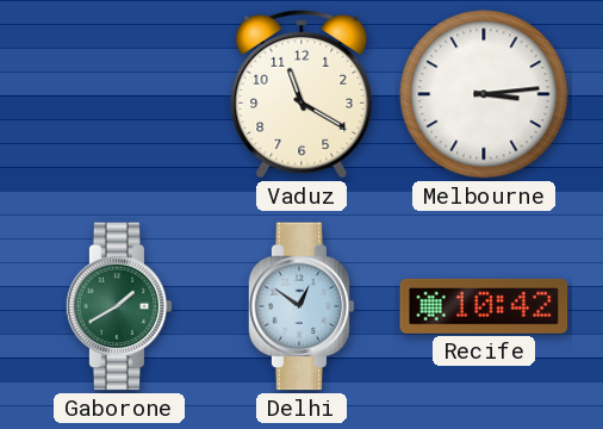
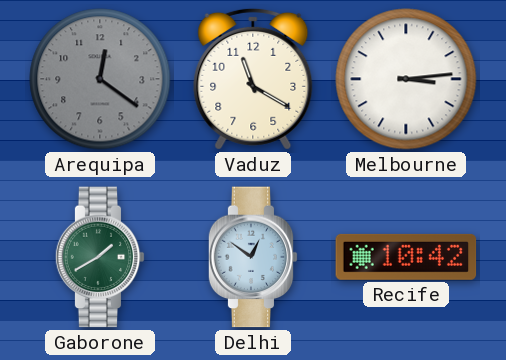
Arequipa: none -> 12:21
